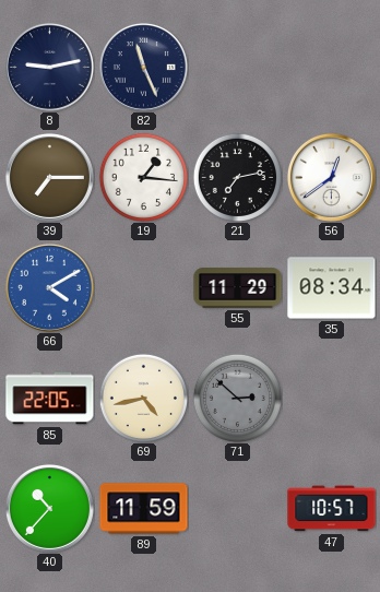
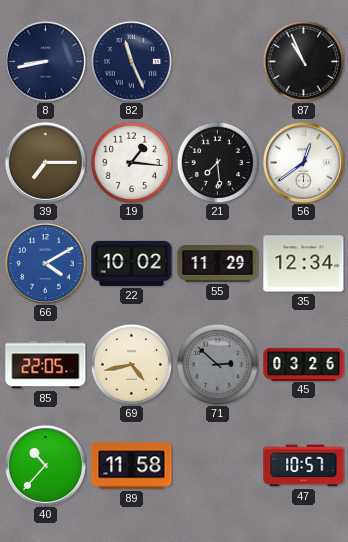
8: 9:13 -> 8:43
87: none -> 10:56
21: 7:13 -> 7:29
22: none -> 10:02
35: 08:34 -> 12:34
45: none -> 03:26
89: 11:59 -> 11:58
